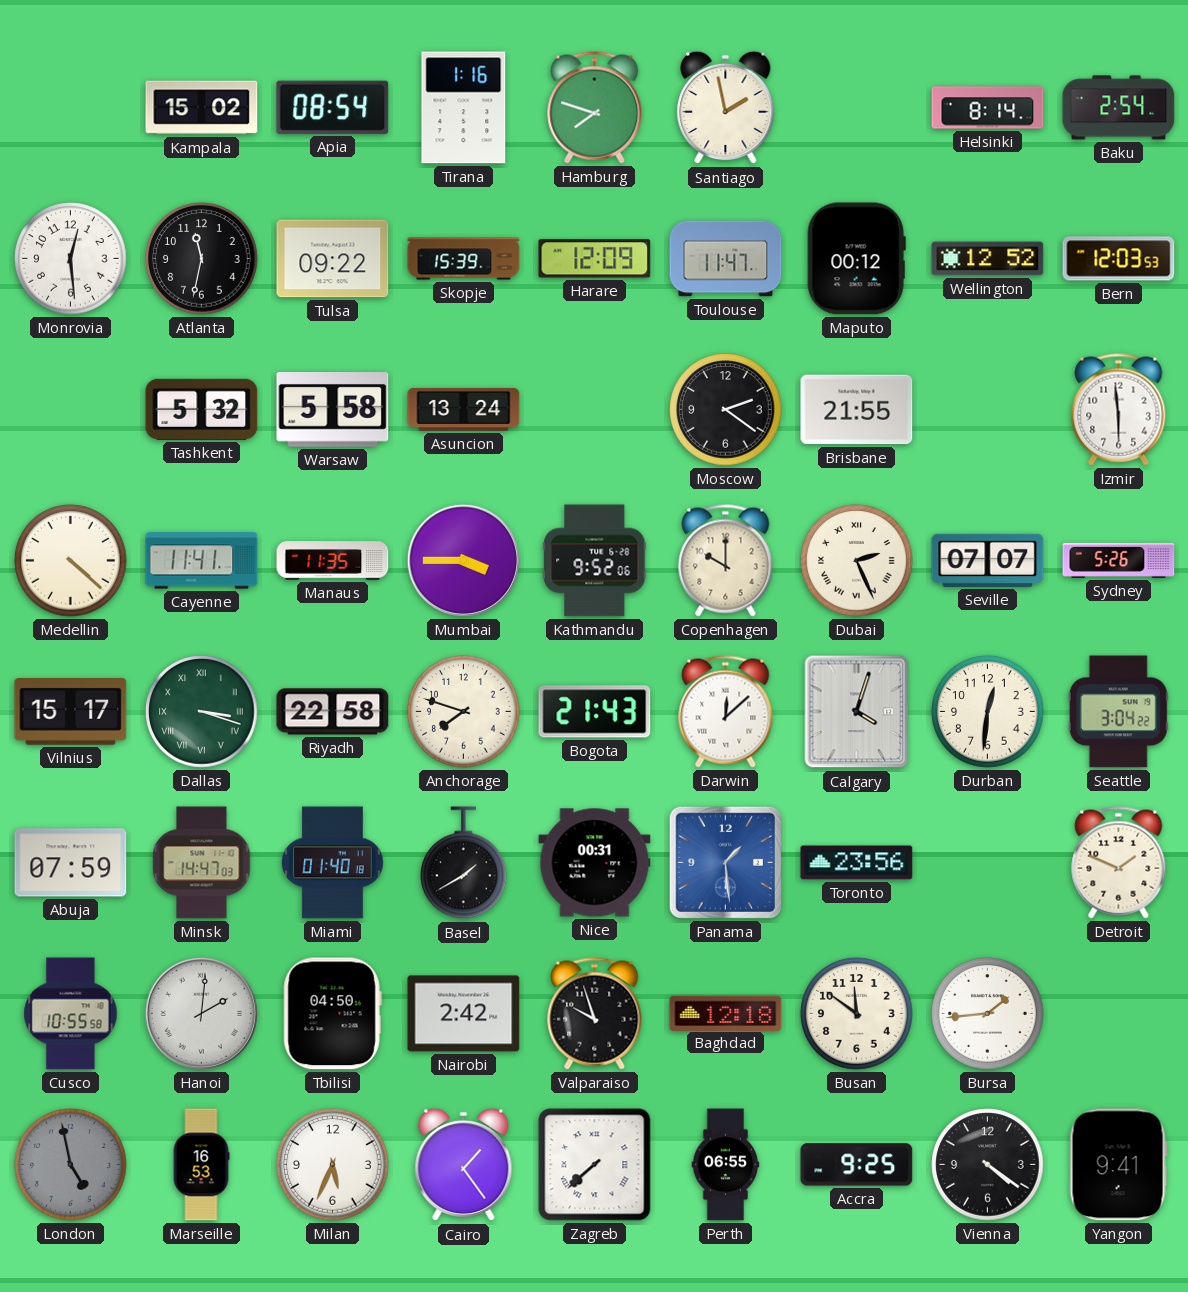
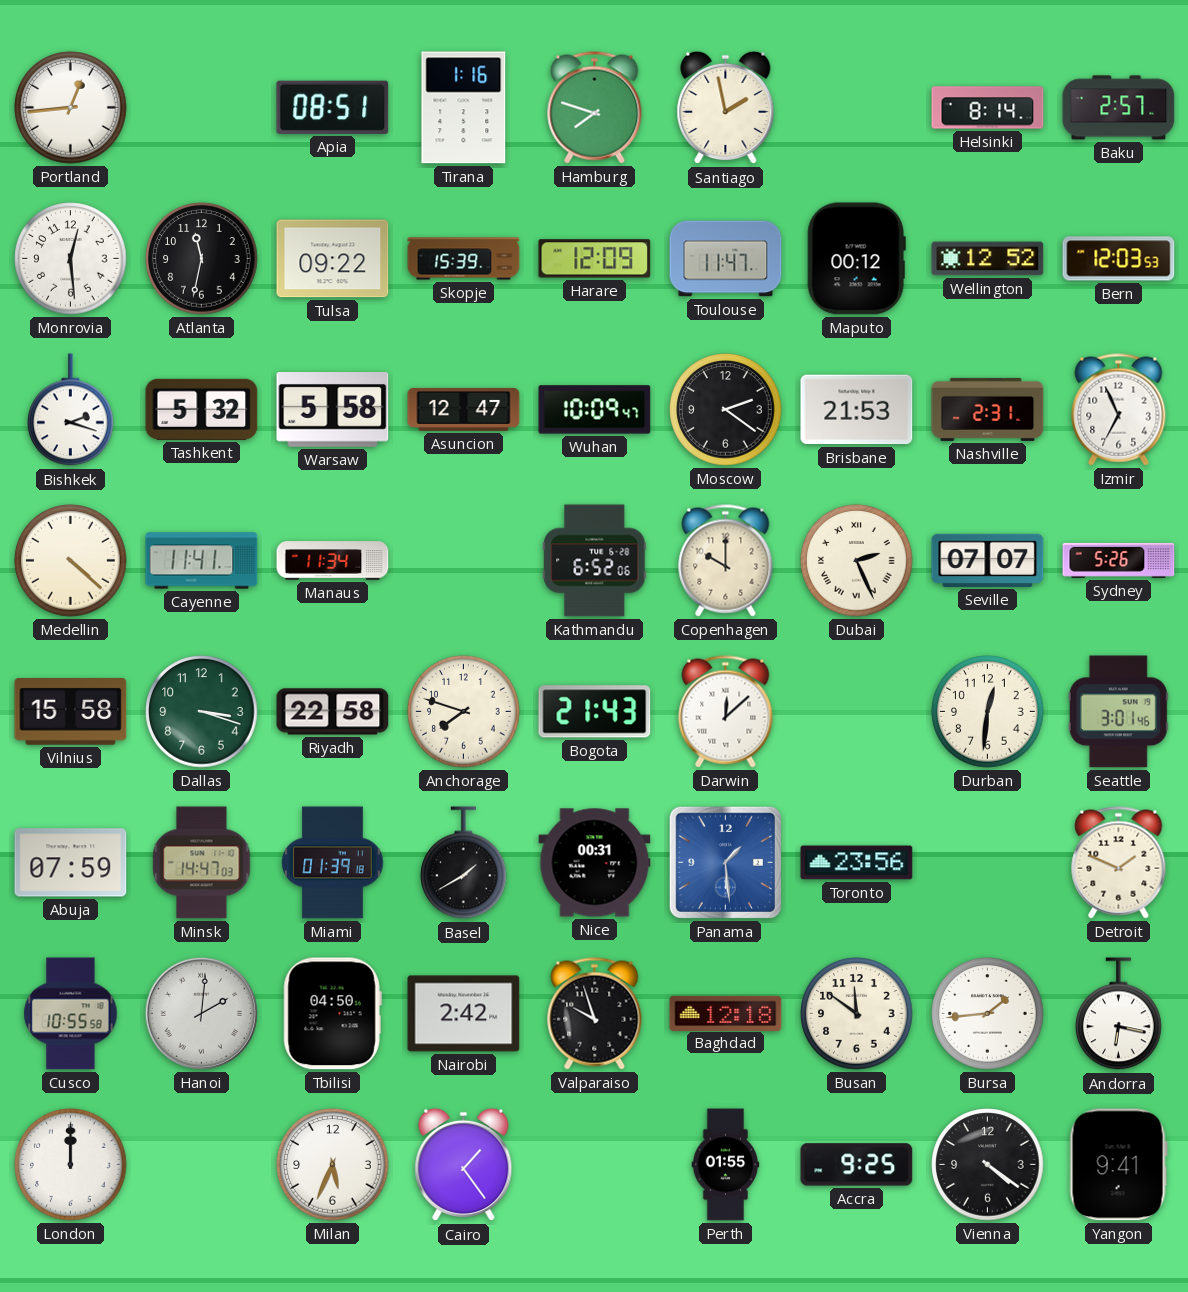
Portland: none -> 12:44
Kampala: 15:02 -> none
Apia: 08:54 -> 08:51
Baku: 2:54 -> 2:57
Bishkek: none -> 2:18
Asuncion: 13:24 -> 12:47
Wuhan: none -> 10:09
Brisbane: 21:55 -> 21:53
Nashville: none -> 2:31
Izmir: 5:59 -> 6:56
Manaus: 11:35 -> 11:34
Mumbai: 3:45 -> none
Kathmandu: 9:52 -> 6:52
Vilnius: 15:17 -> 15:58
Dallas numerals: Roman -> Arabic
Calgary: 4:03 -> none
Seattle: 3:04 -> 3:01
Miami: 01:40 -> 01:39
Andorra: none -> 6:17
London: 4:58 -> 12:00
London dial: grey -> white
Marseille: 16:53 -> none
Zagreb: 7:38 -> none
Perth: 06:55 -> 01:55
